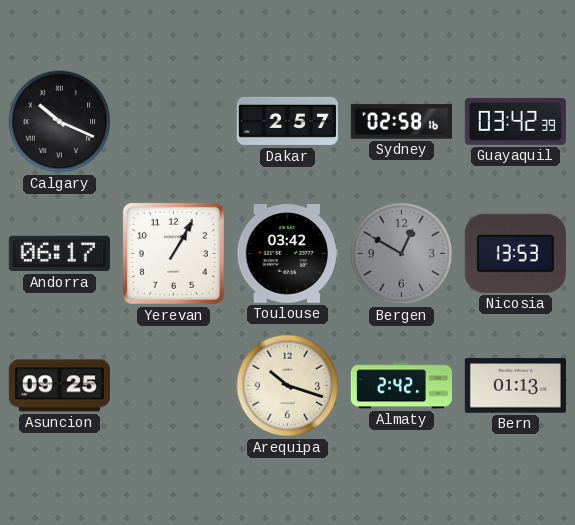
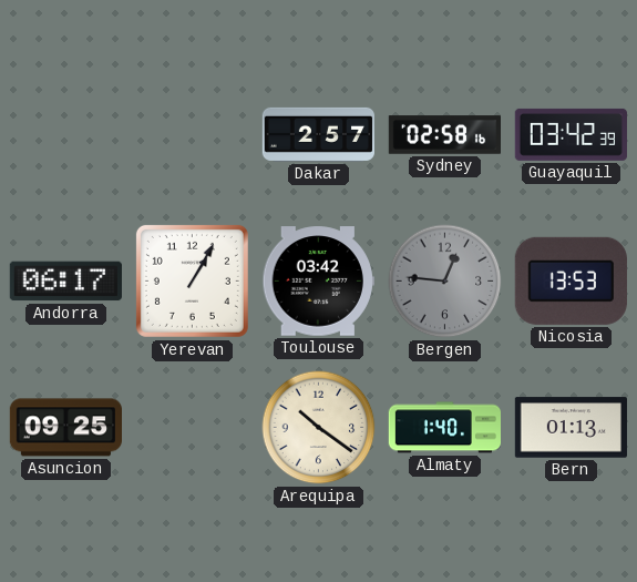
Calgary: 10:19 -> none
Bergen: 12:50 -> 12:46
Arequipa: 10:18 -> 10:21
Almaty: 2:42 -> 1:40
